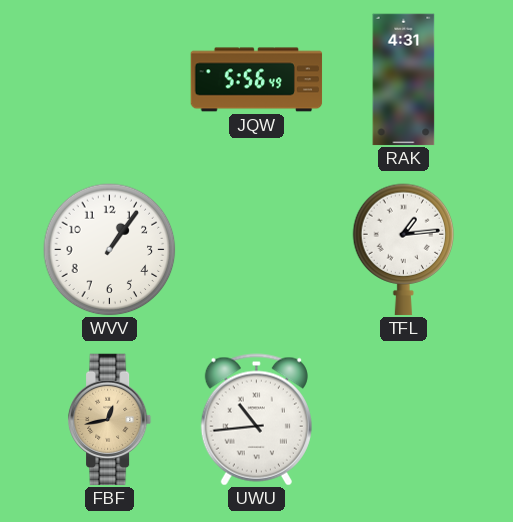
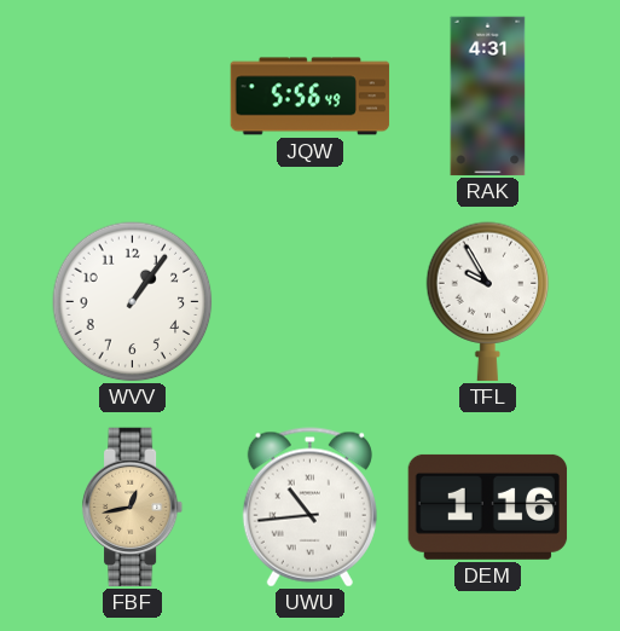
TFL: 1:14 -> 9:55
DEM: none -> 1:16
